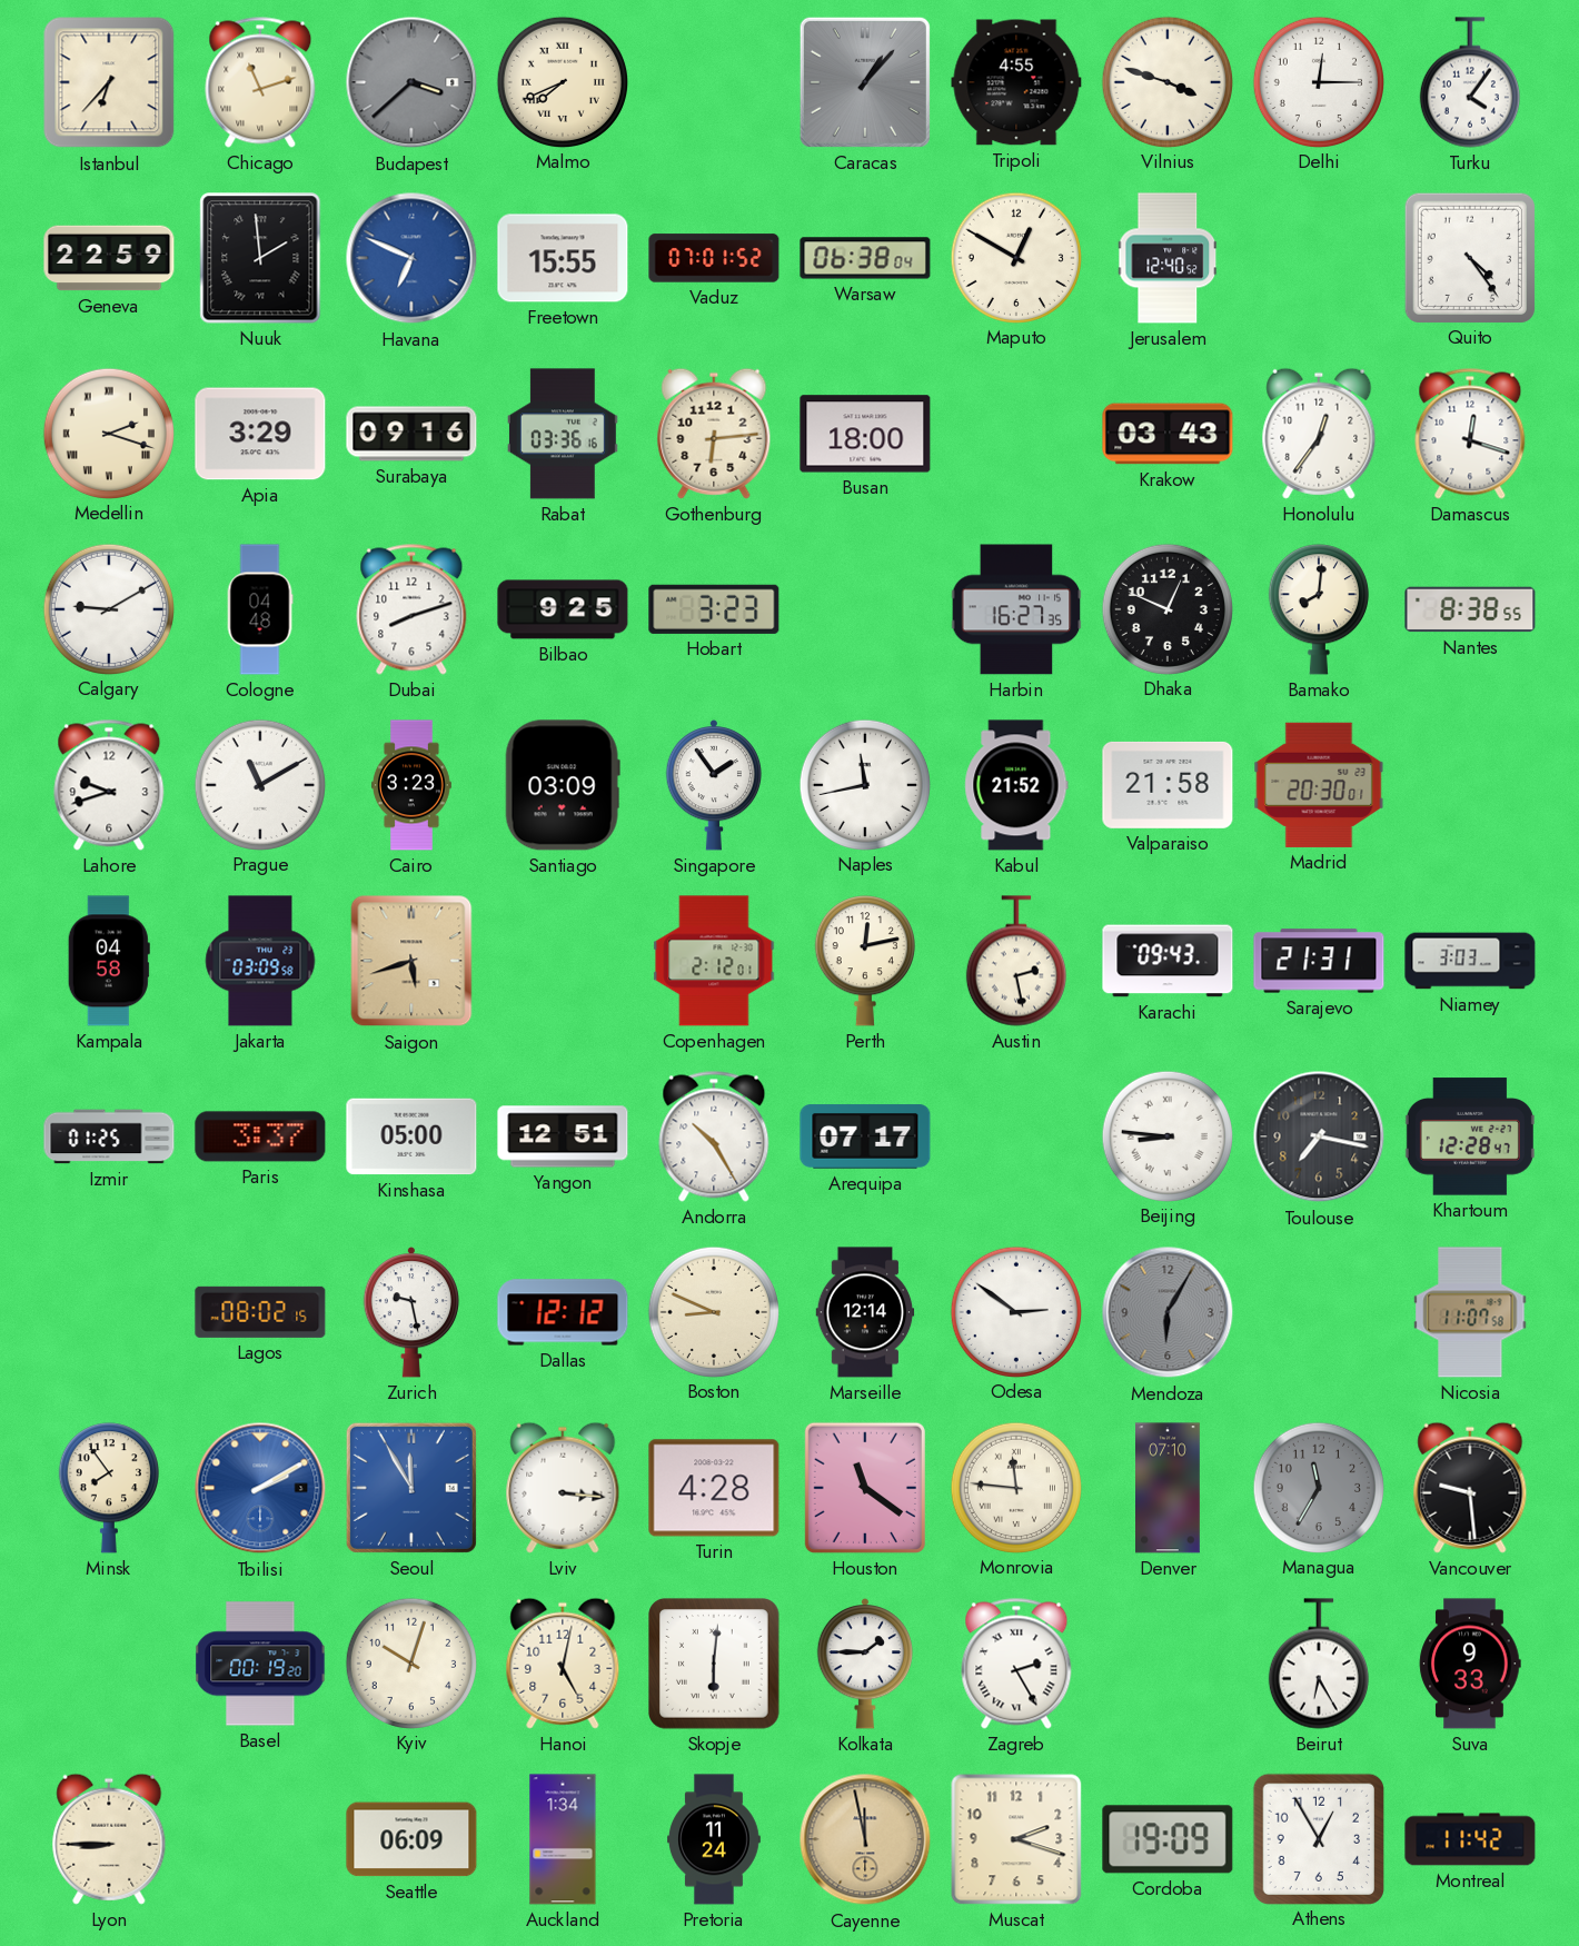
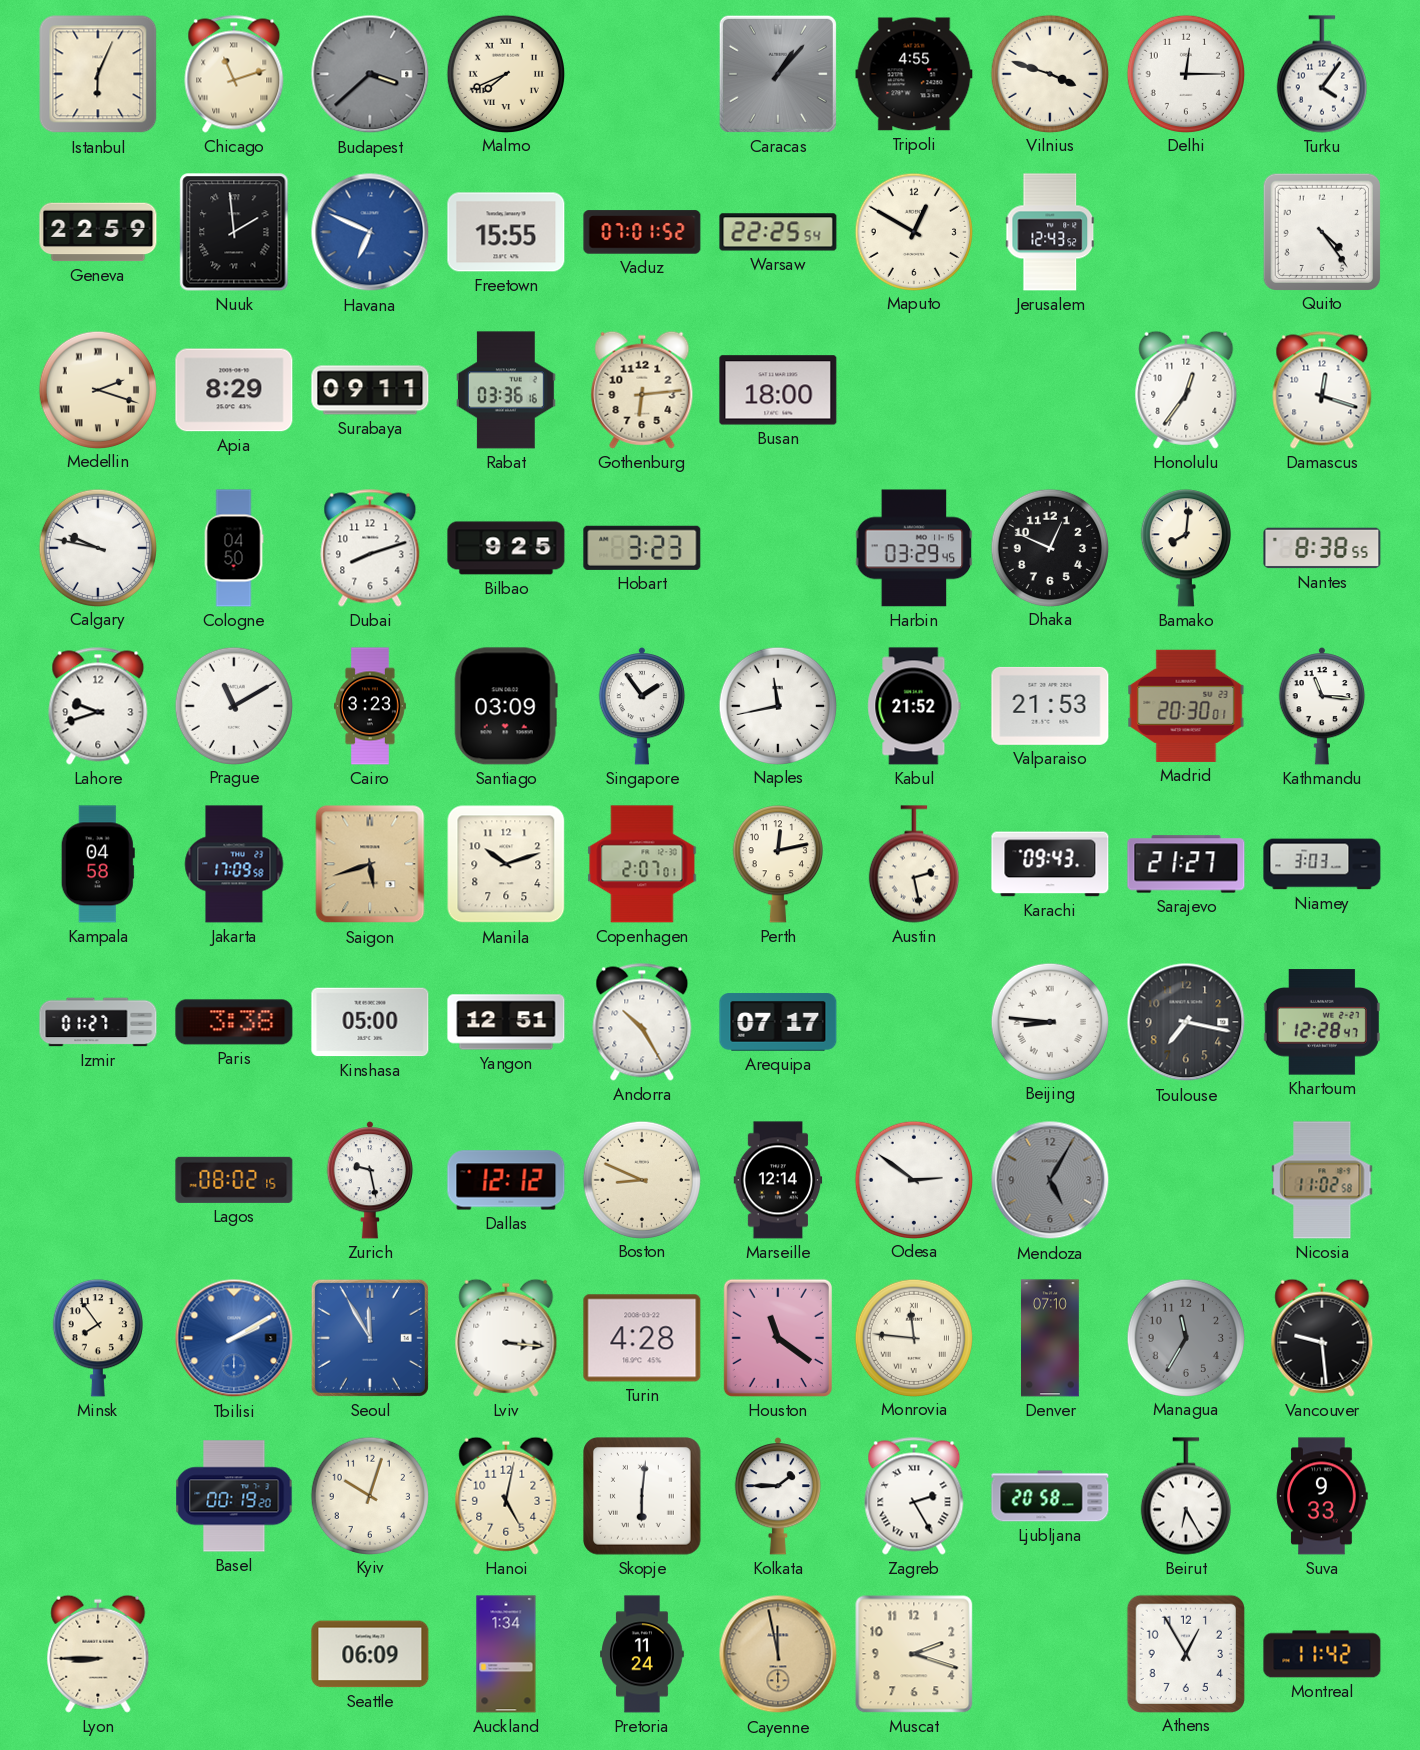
Istanbul: 6:37 -> 6:04
Warsaw: 06:38 -> 22:25
Jerusalem: 12:40 -> 12:43
Apia: 3:29 -> 8:29
Surabaya: 09:16 -> 09:11
Krakow: 03:43 -> none
Calgary: 9:10 -> 9:47
Cologne: 04:48 -> 04:50
Harbin: 16:27 -> 03:29
Valparaiso: 21:58 -> 21:53
Kathmandu: none -> 11:16
Jakarta: 03:09 -> 17:09
Manila: none -> 10:12
Copenhagen: 2:12 -> 2:07
Sarajevo: 21:31 -> 21:27
Izmir: 01:25 -> 01:27
Paris: 3:37 -> 3:38
Mendoza: 6:05 -> 5:05
Nicosia: 11:07 -> 11:02
Ljubljana: none -> 20:58
Cordoba: 19:09 -> none
